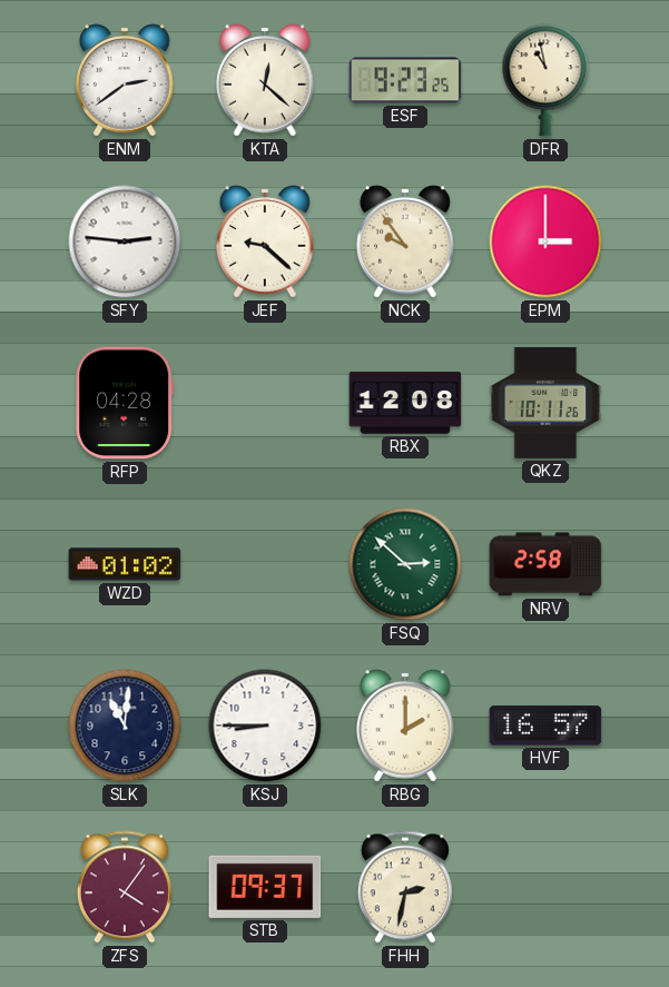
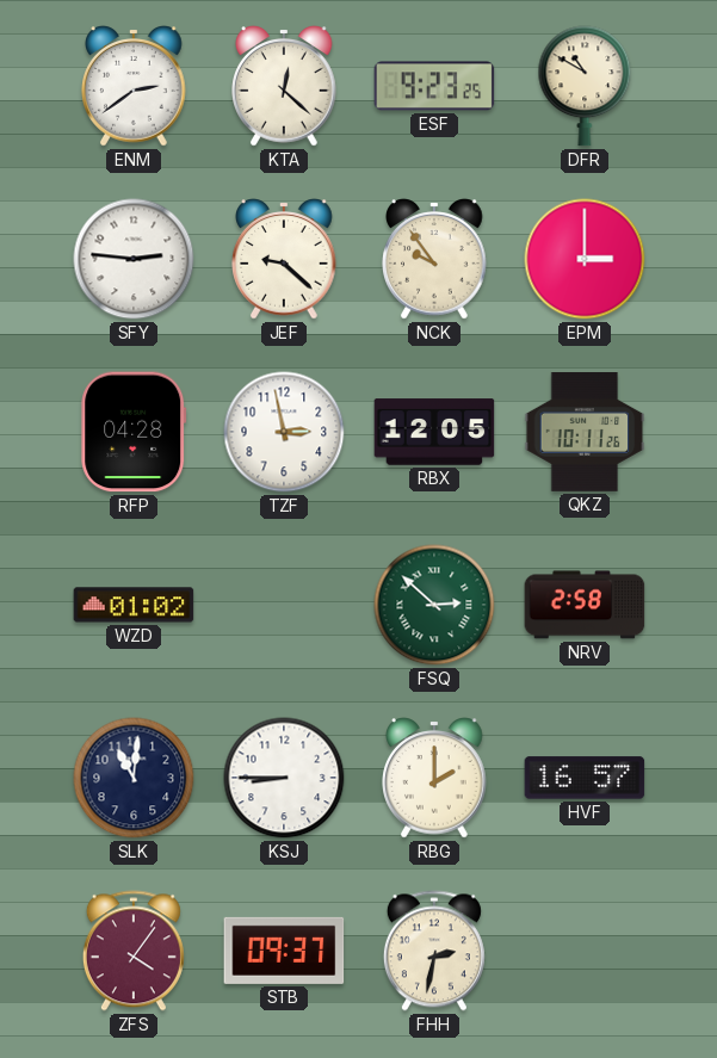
DFR: 10:58 -> 10:50
TZF: none -> 2:58
RBX: 12:08 -> 12:05
